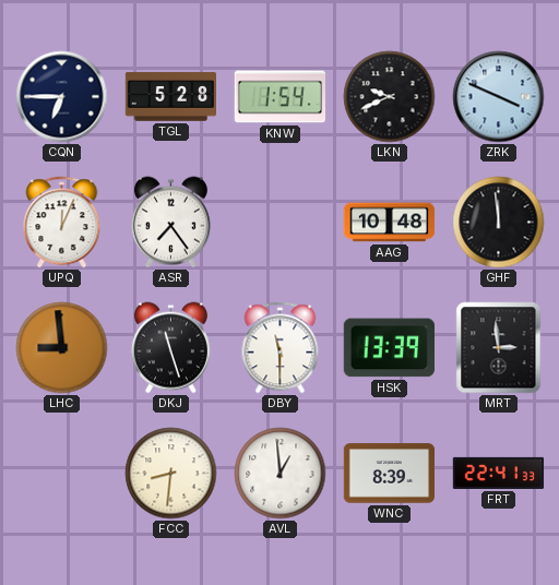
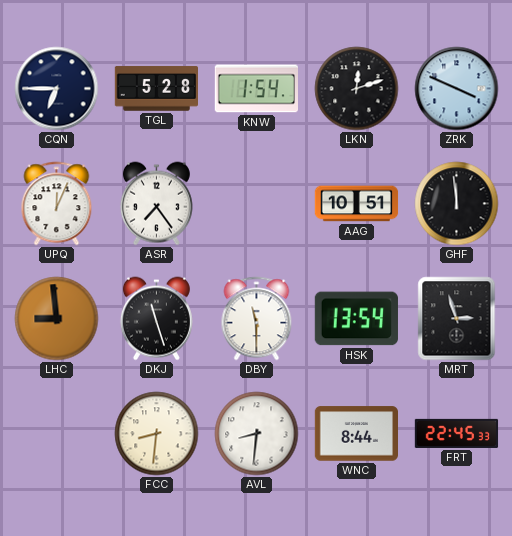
LKN: 9:41 -> 12:12
AAG: 10:48 -> 10:51
HSK: 13:39 -> 13:54
MRT: 2:59 -> 2:57
AVL: 12:59 -> 8:31
WNC: 8:39 -> 8:44
FRT: 22:41 -> 22:45
